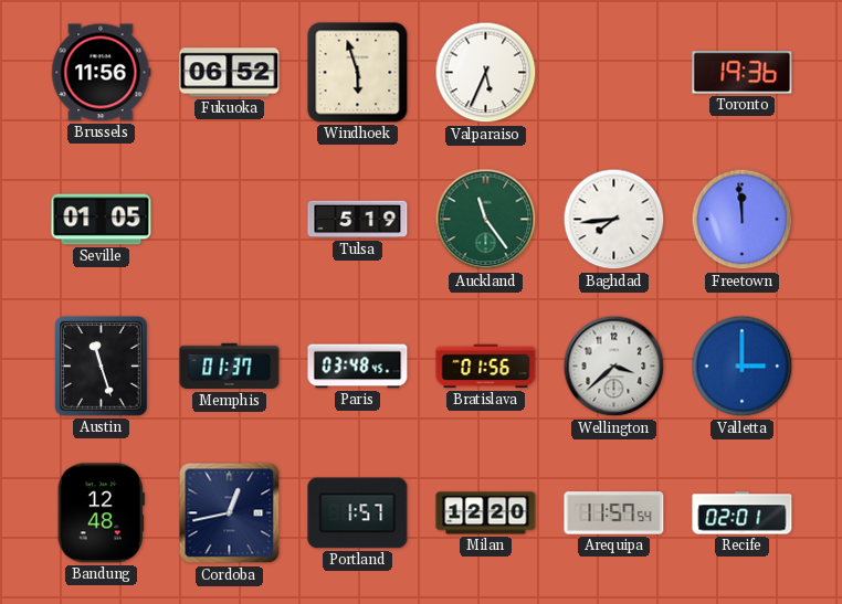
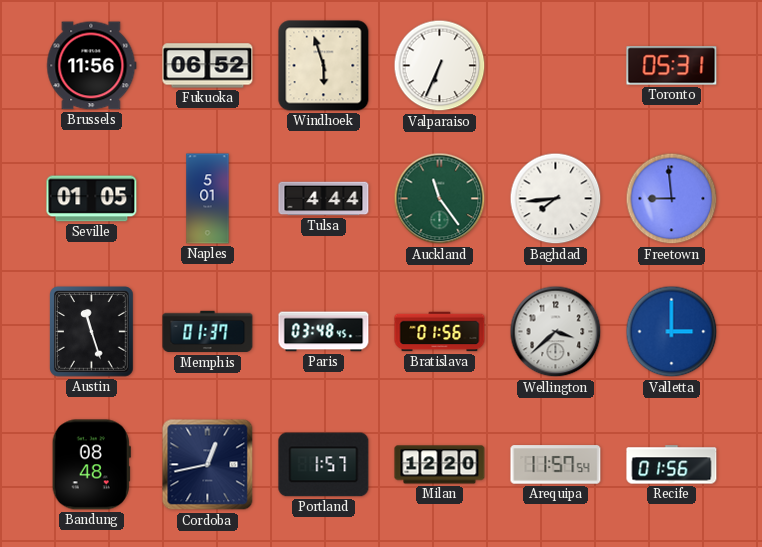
Valparaiso: 5:34 -> 6:34
Toronto: 19:36 -> 05:31
Naples: none -> 5:01
Tulsa: 5:19 -> 4:44
Freetown: 11:59 -> 8:59
Bandung: 12:48 -> 08:48
Recife: 02:01 -> 01:56
